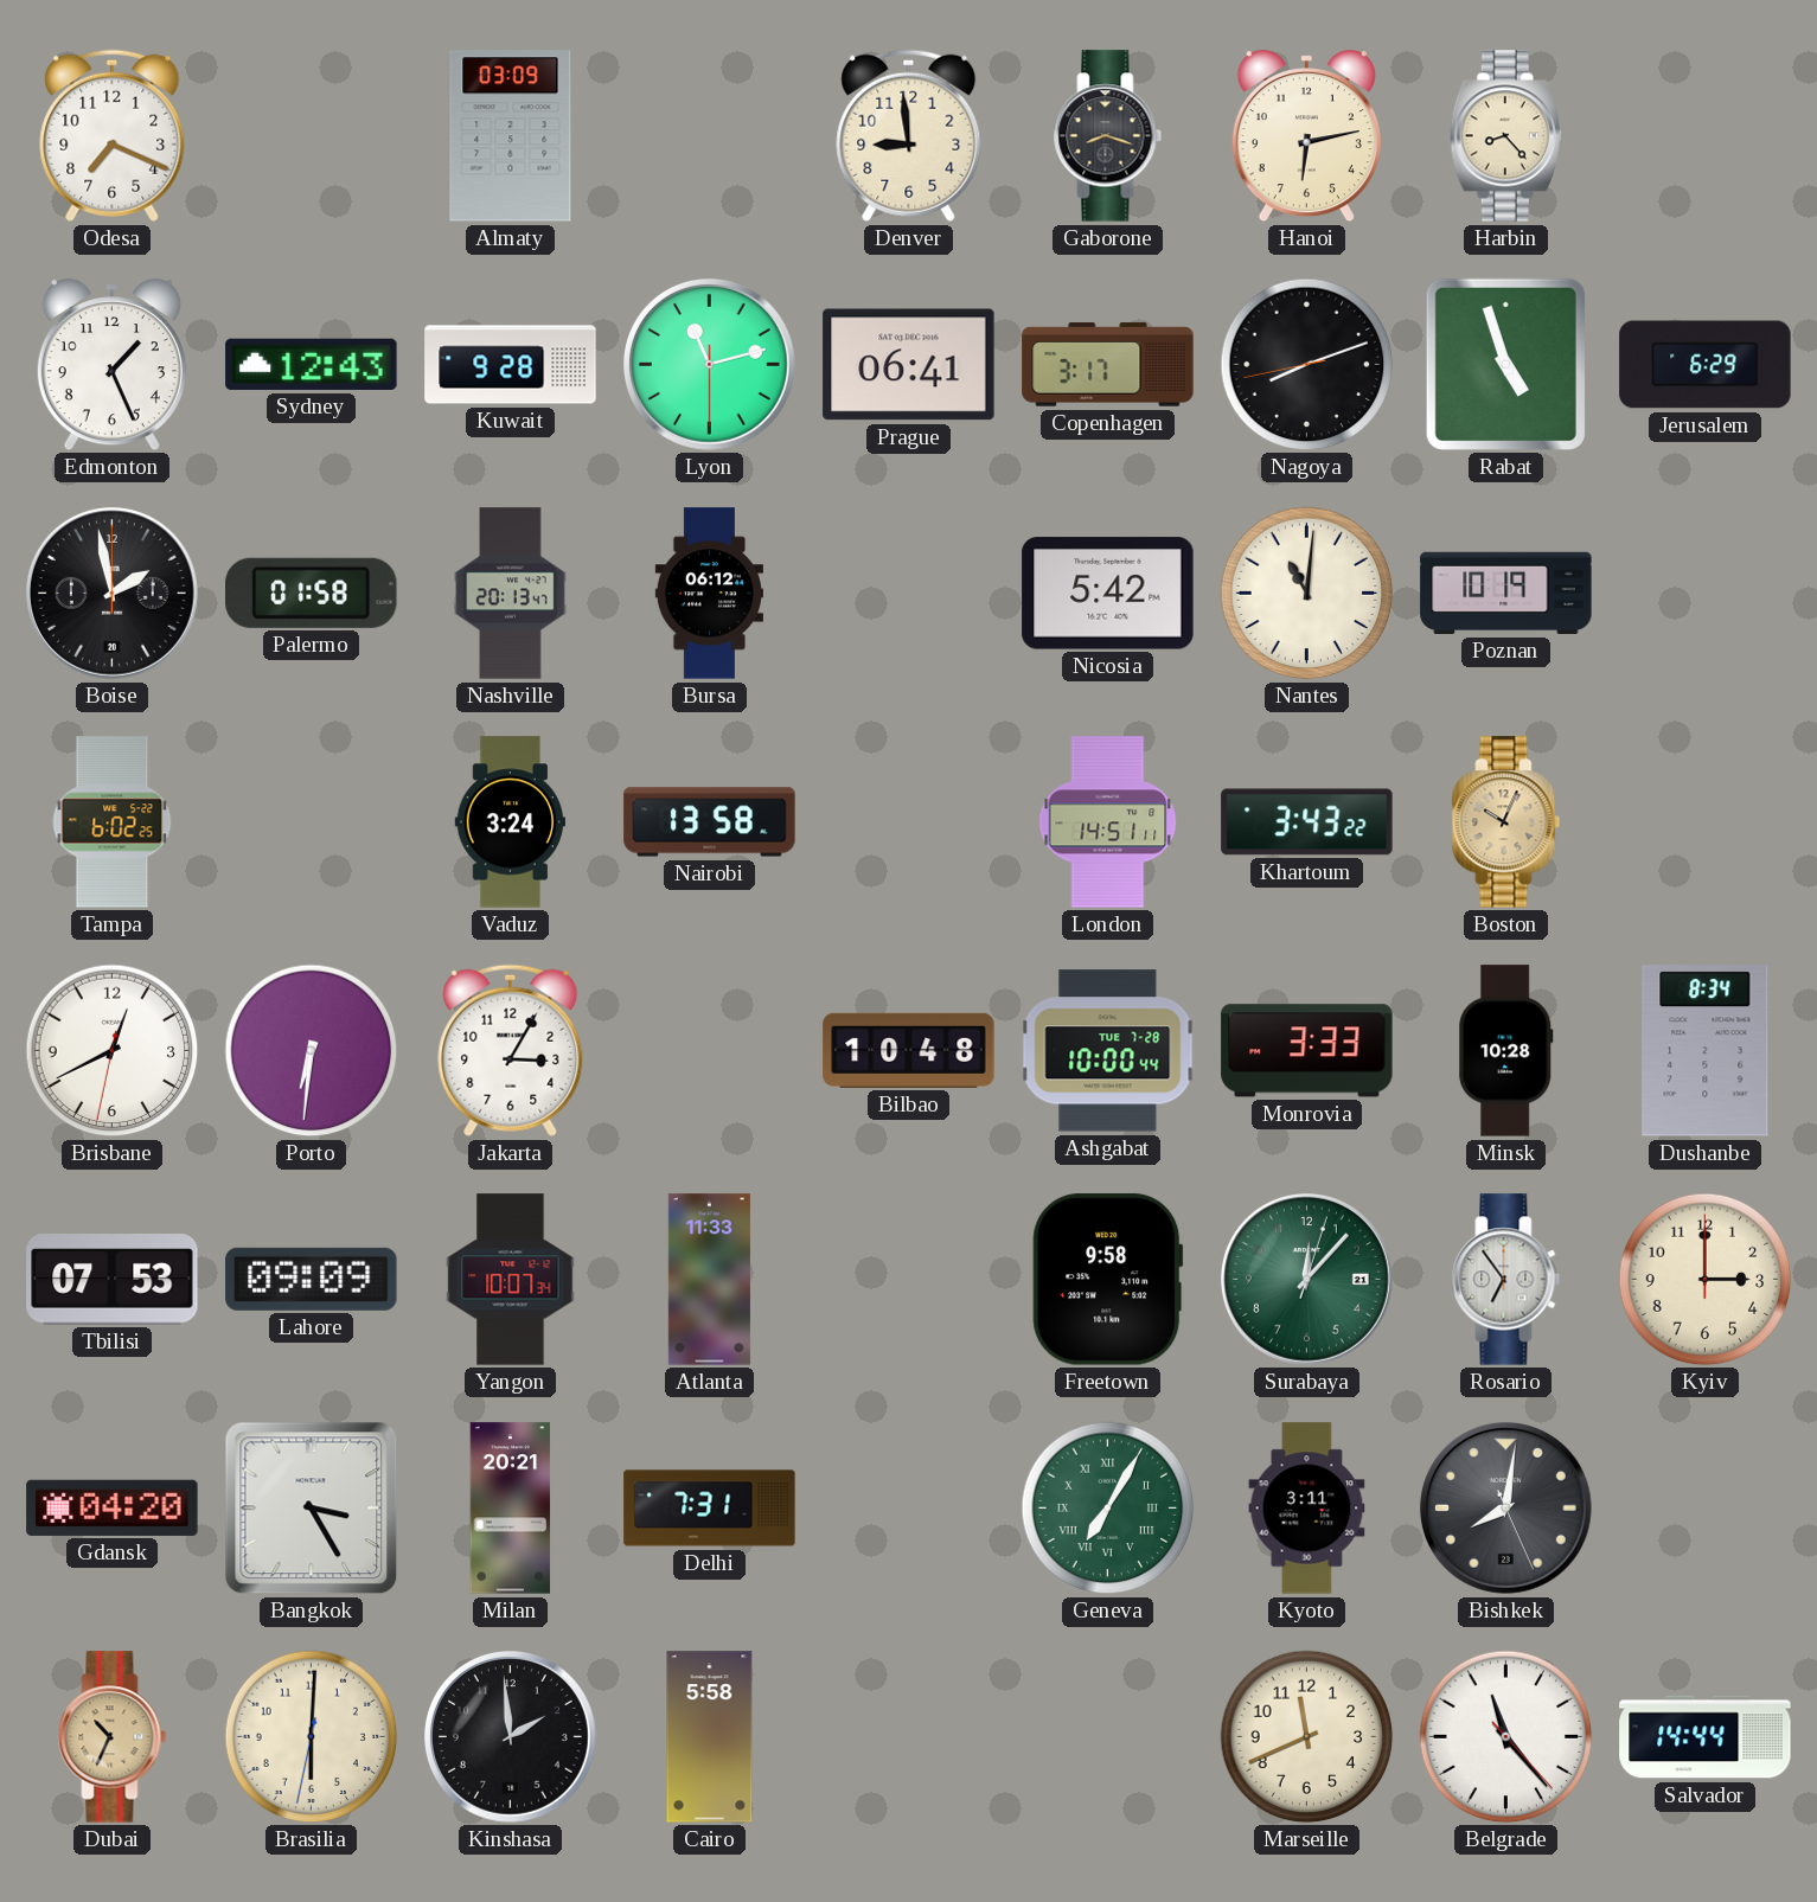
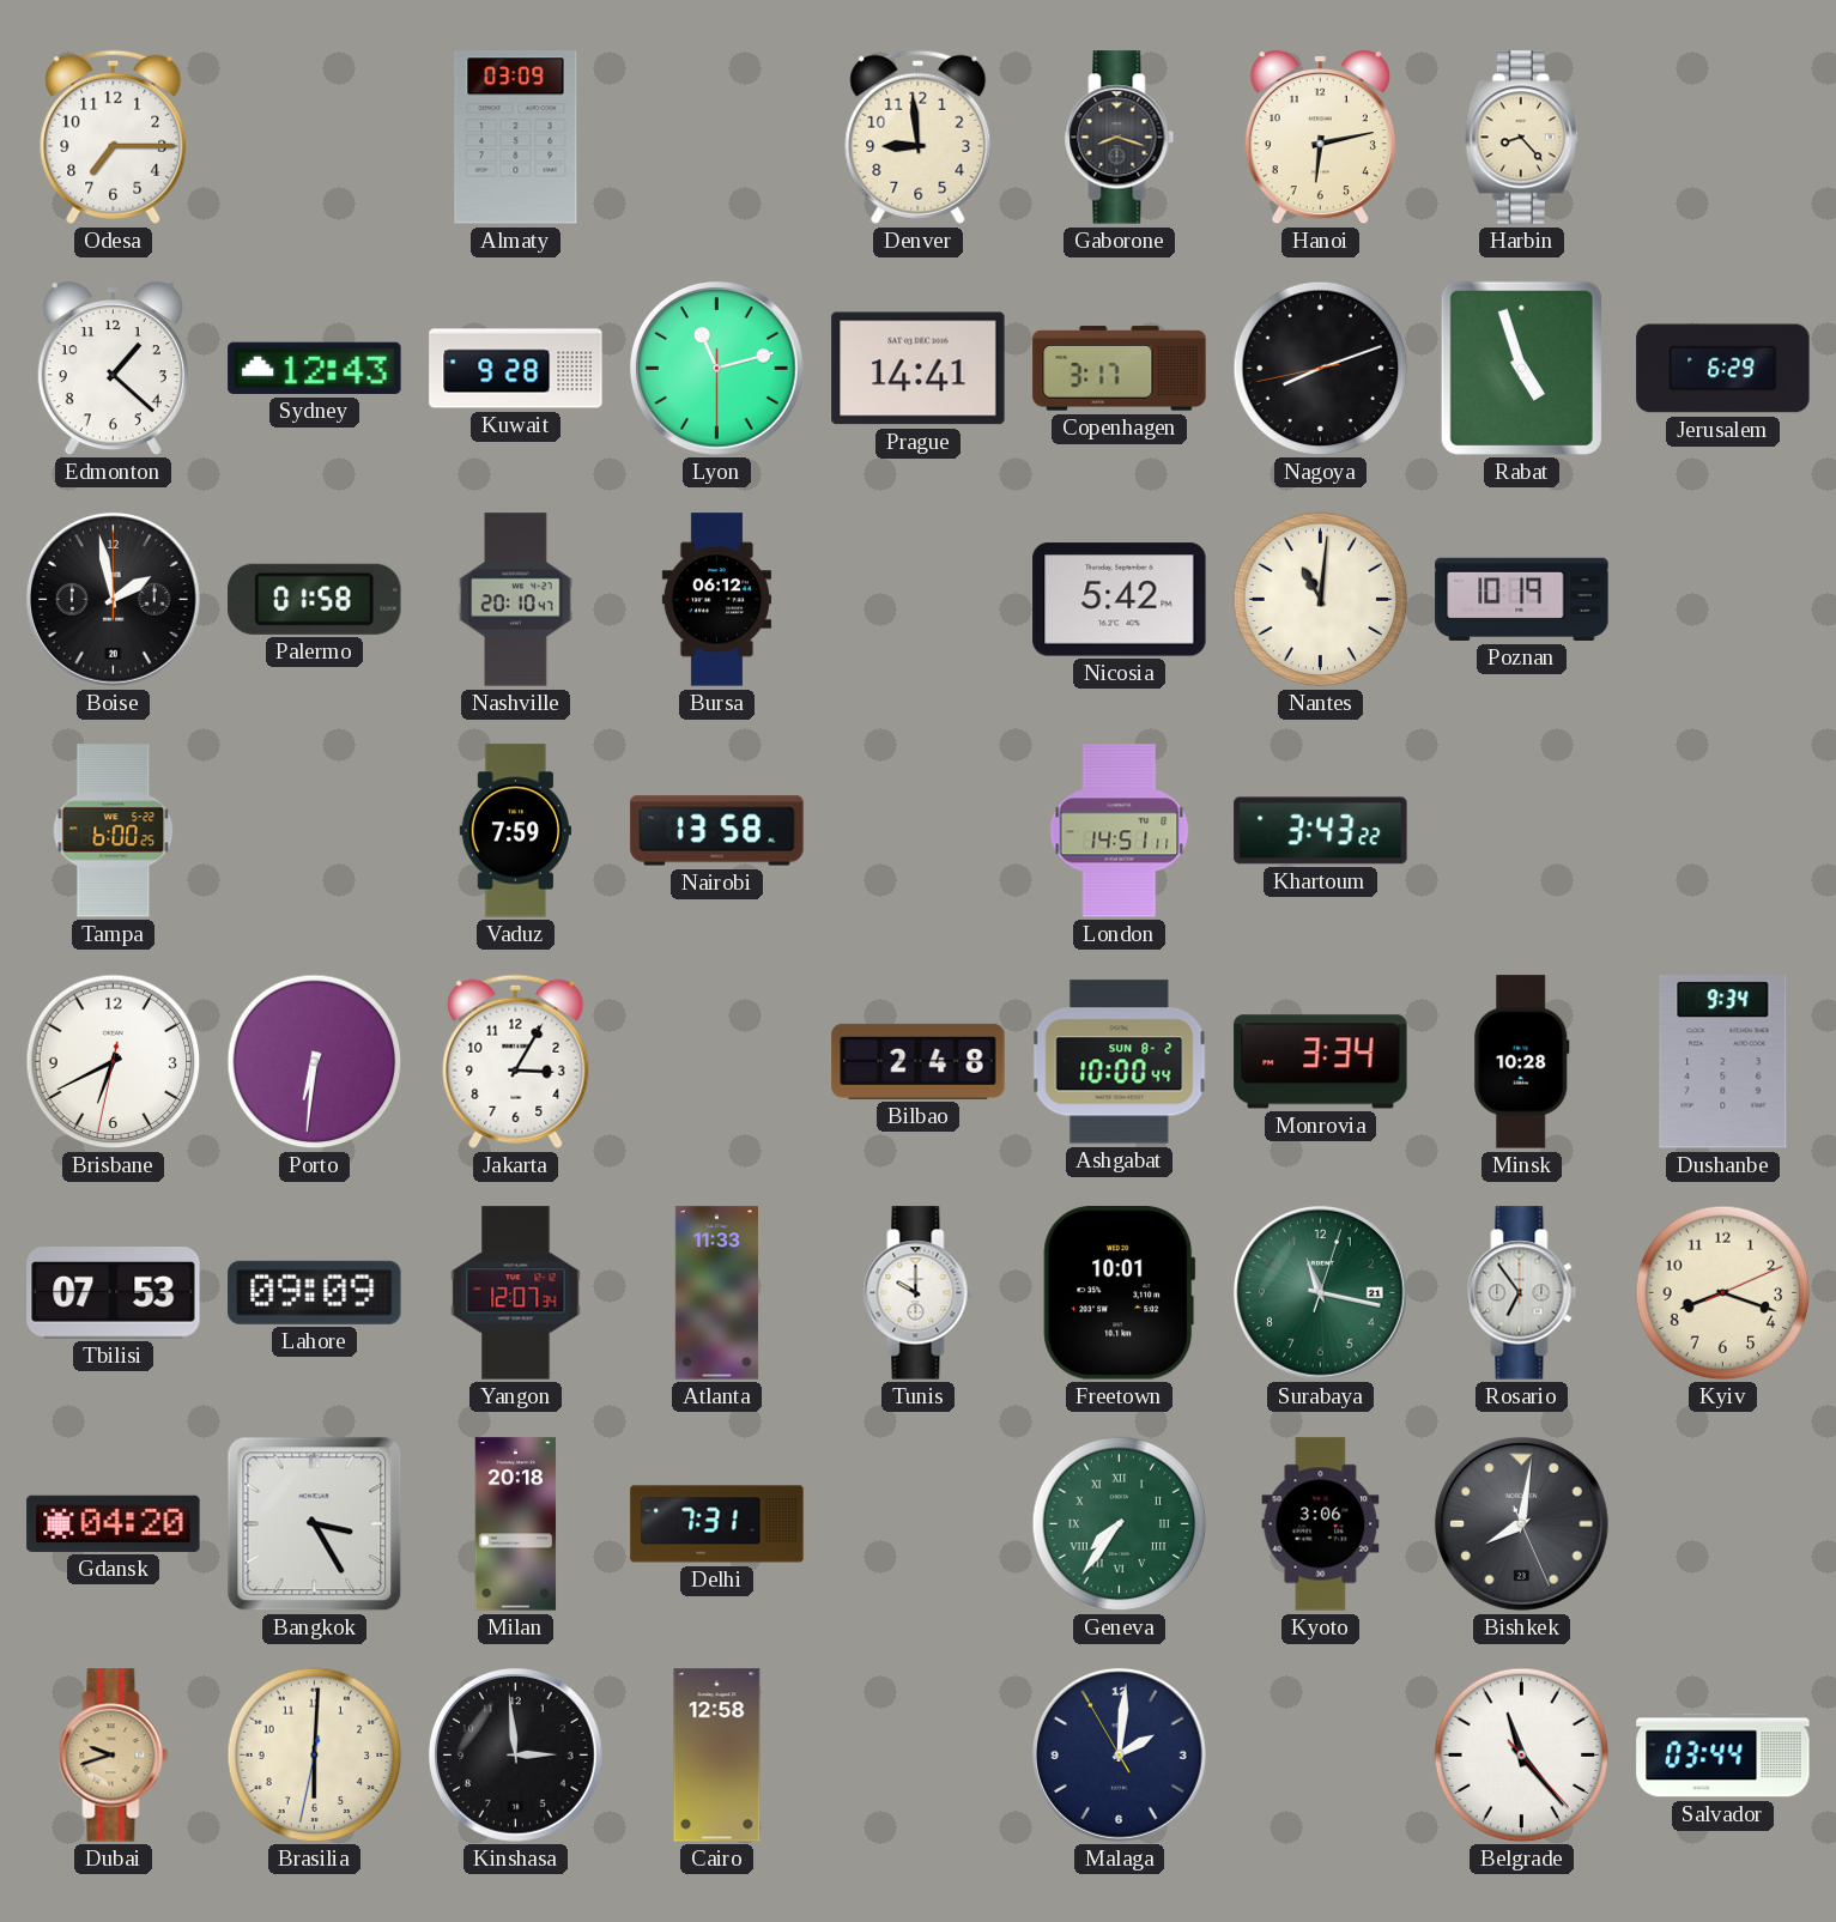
Odesa: 7:19 -> 7:15
Edmonton: 1:26 -> 1:22
Prague: 06:41 -> 14:41
Nashville: 20:13 -> 20:10
Tampa: 6:02 -> 6:00
Vaduz: 3:24 -> 7:59
Boston: 10:04 -> none
Brisbane: 12:40 -> 6:40
Bilbao: 10:48 -> 2:48
Ashgabat date: TUE 7-28 -> SUN 8-2
Monrovia: 3:33 -> 3:34
Dushanbe: 8:34 -> 9:34
Yangon: 10:07 -> 12:07
Tunis: none -> 10:00
Freetown: 9:58 -> 10:01
Surabaya: 12:07 -> 11:17
Kyiv: 3:00 -> 8:18
Milan: 20:21 -> 20:18
Geneva: 7:05 -> 7:36
Kyoto: 3:11 -> 3:06
Dubai: 10:34 -> 9:42
Kinshasa: 1:59 -> 2:59
Cairo: 5:58 -> 12:58
Malaga: none -> 2:00
Marseille: 11:41 -> none
Salvador: 14:44 -> 03:44
